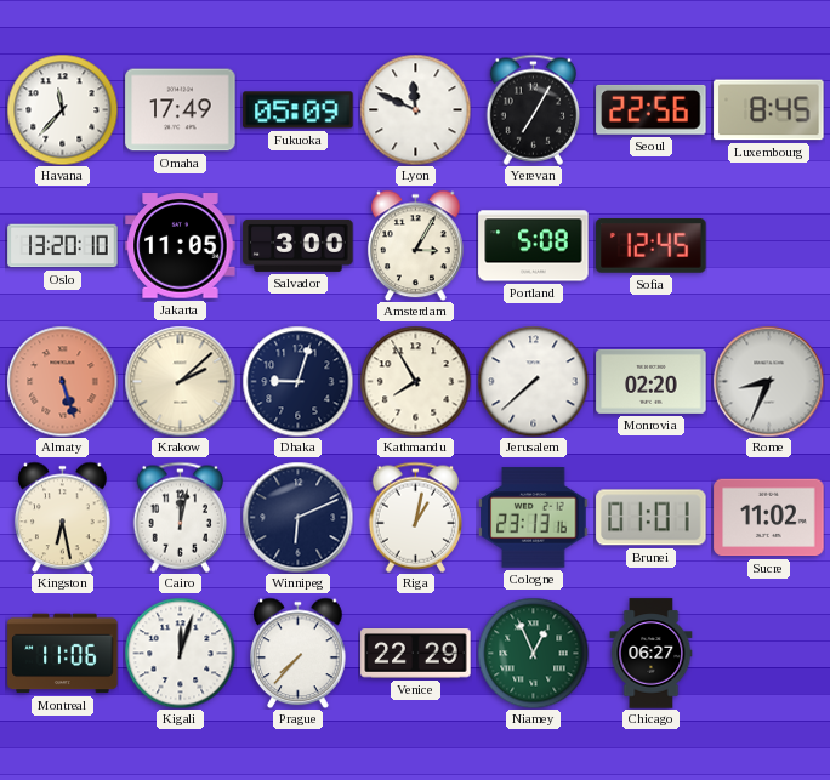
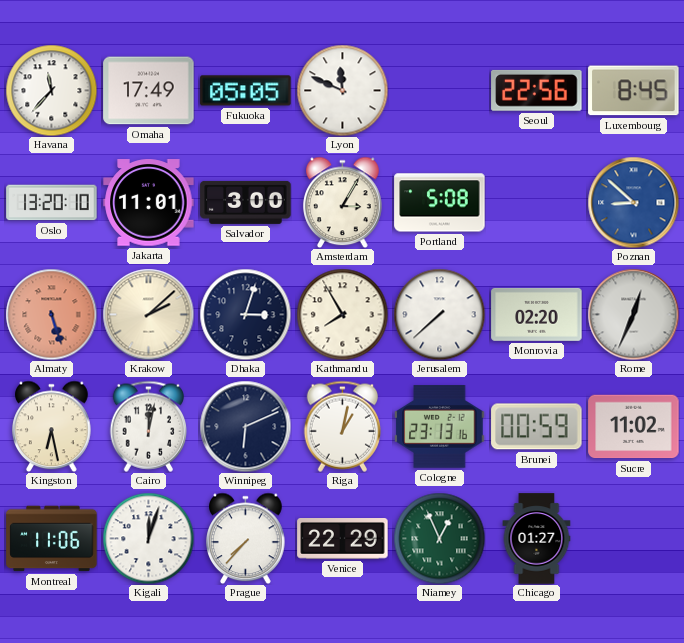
Fukuoka: 05:09 -> 05:05
Yerevan: 7:05 -> none
Jakarta: 11:05 -> 11:01
Sofia: 12:45 -> none
Poznan: none -> 8:52
Dhaka: 9:03 -> 3:03
Rome: 8:34 -> 12:34
Brunei: 01:01 -> 00:59
Chicago: 06:27 -> 01:27
